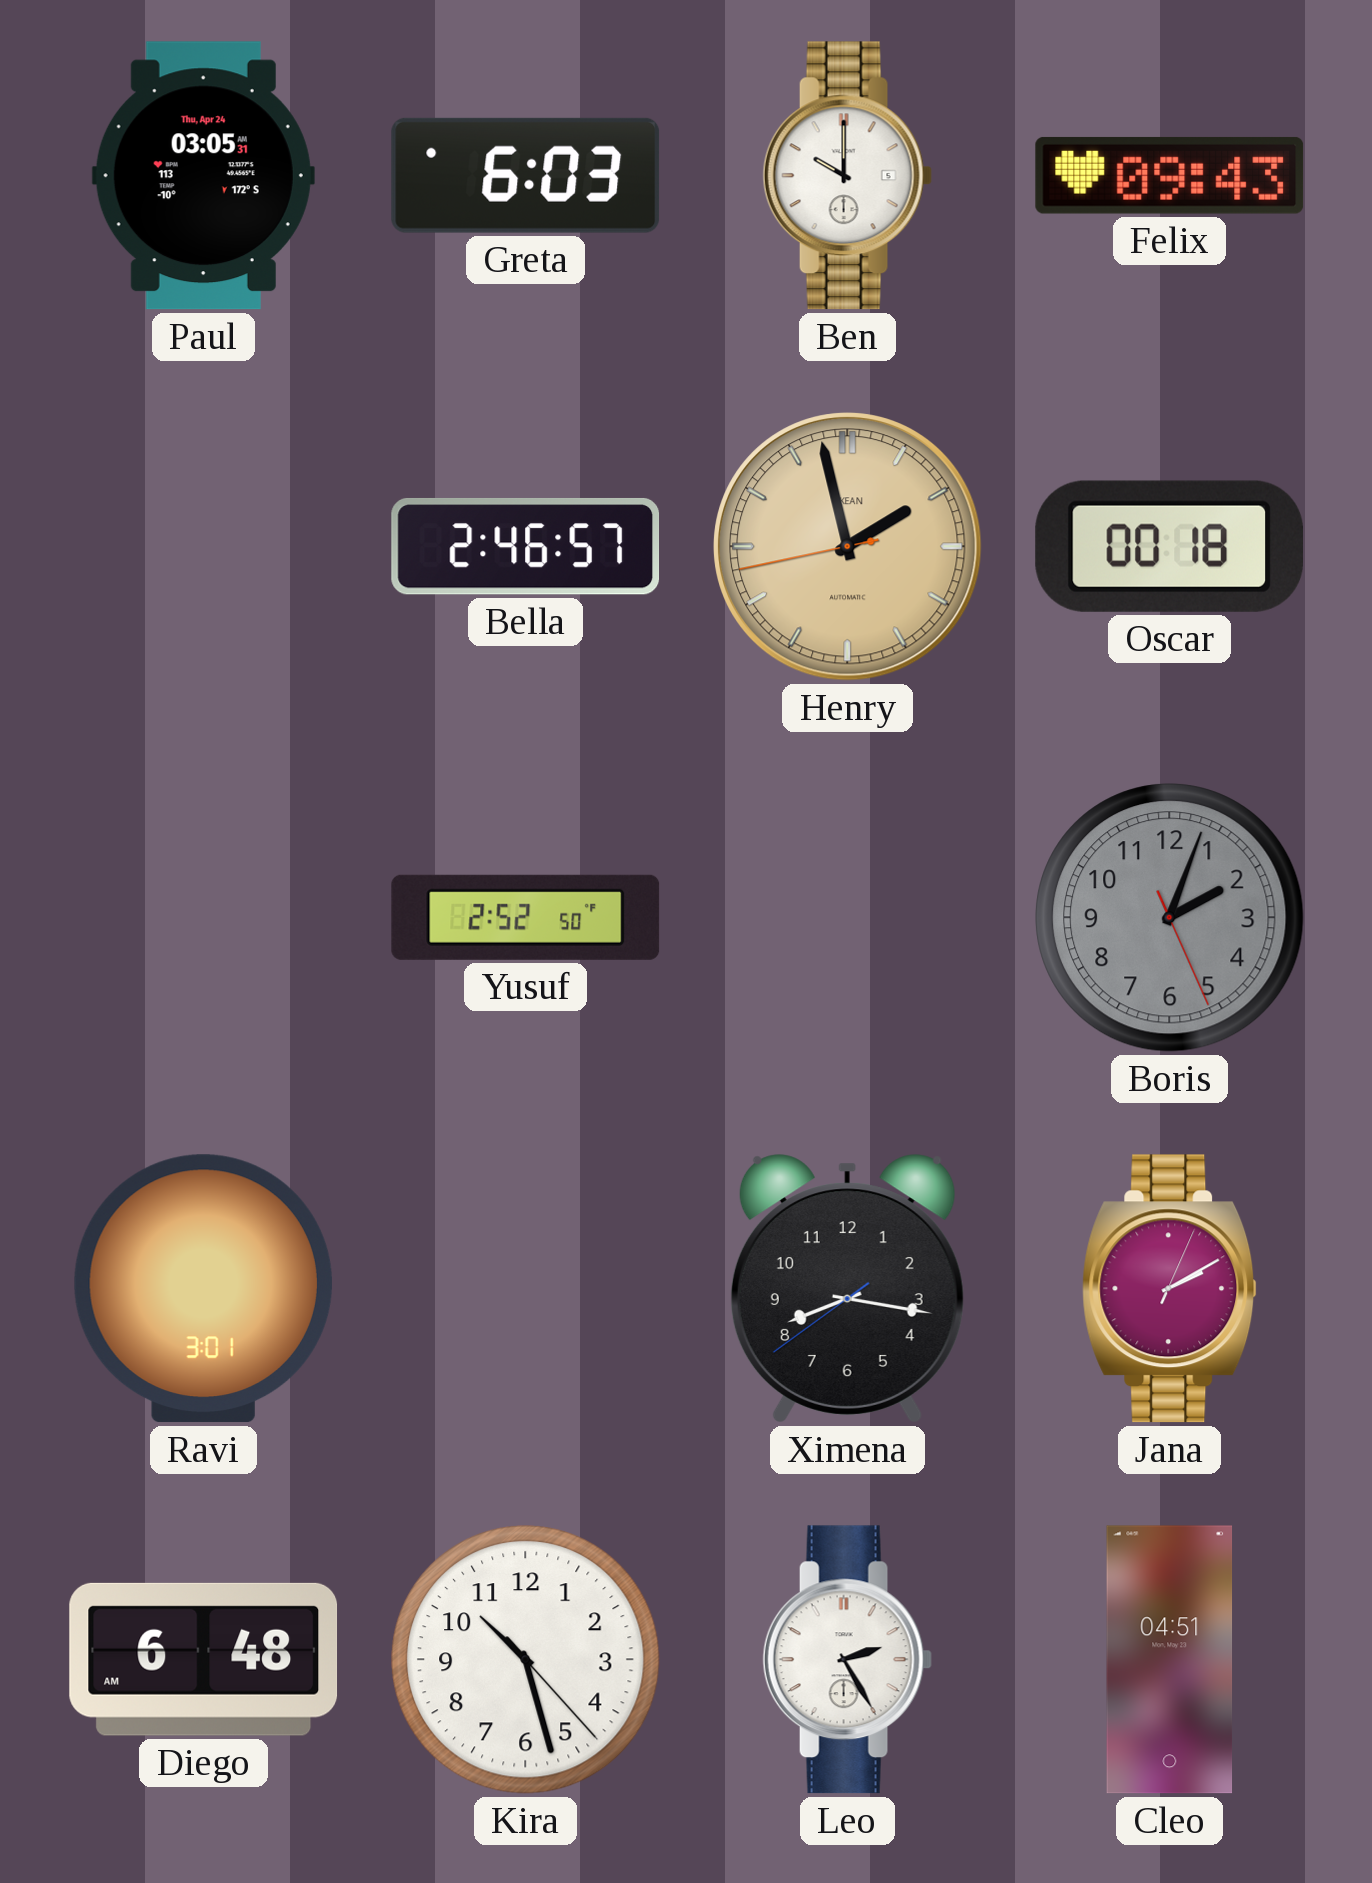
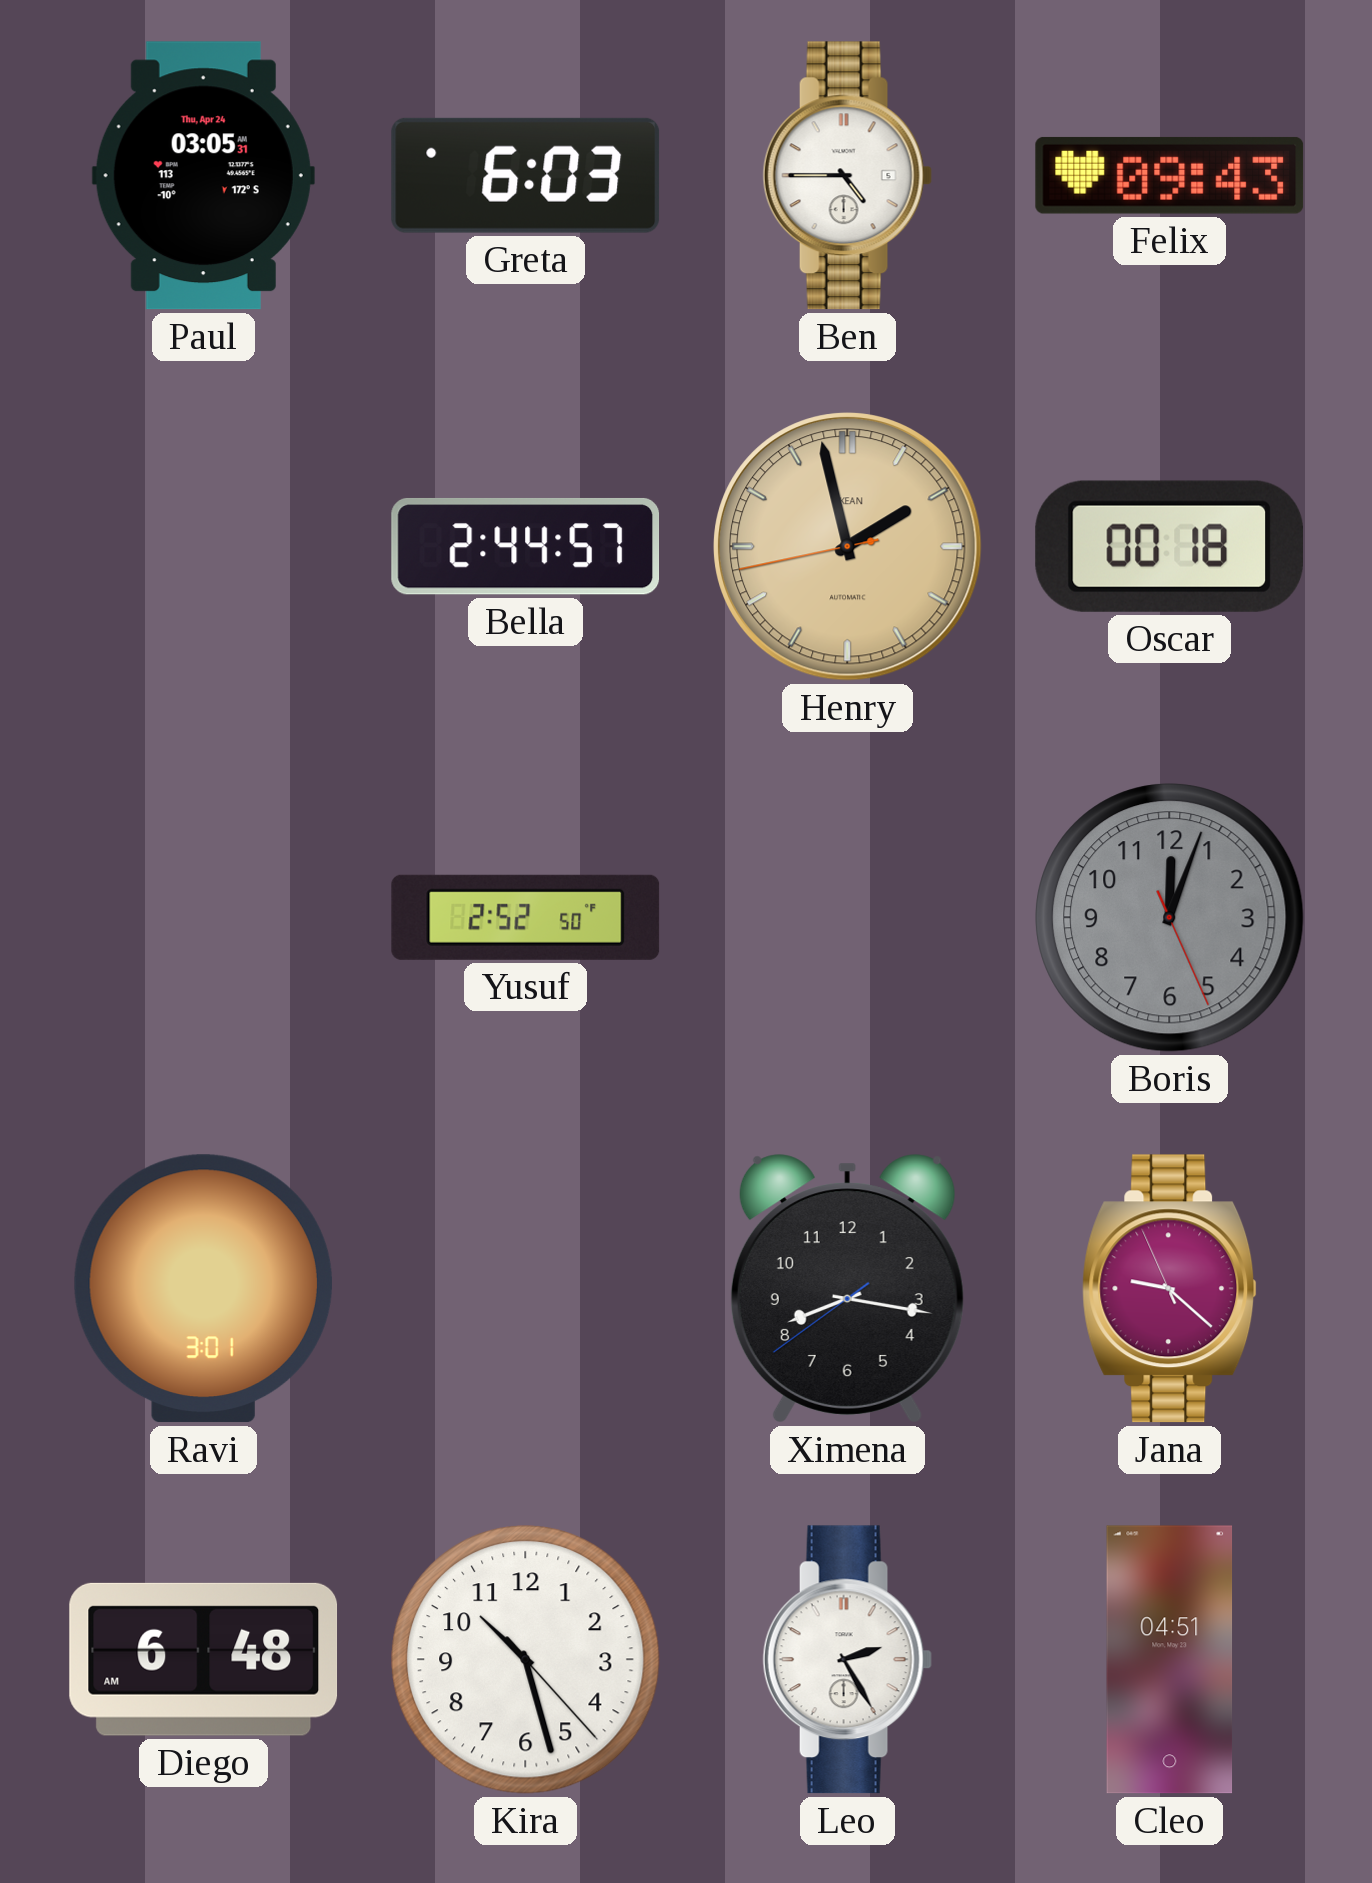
Ben: 10:00 -> 4:45
Bella: 2:46 -> 2:44
Boris: 2:03 -> 12:03
Jana: 2:10 -> 9:21
